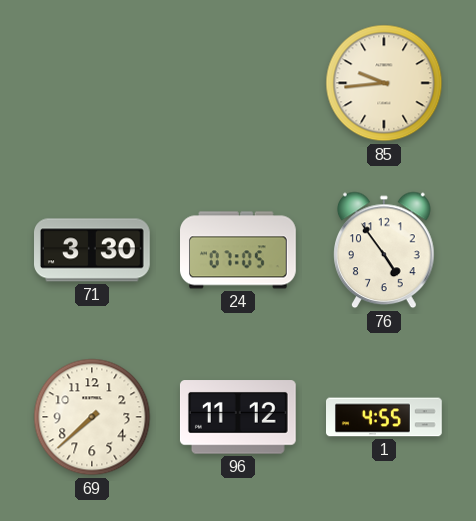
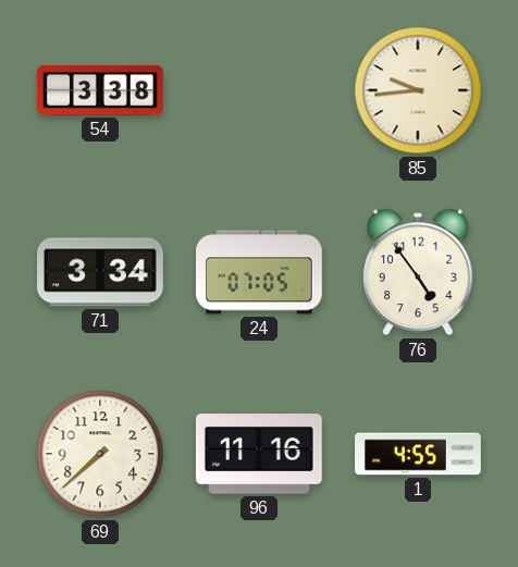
54: none -> 3:38
71: 3:30 -> 3:34
96: 11:12 -> 11:16
